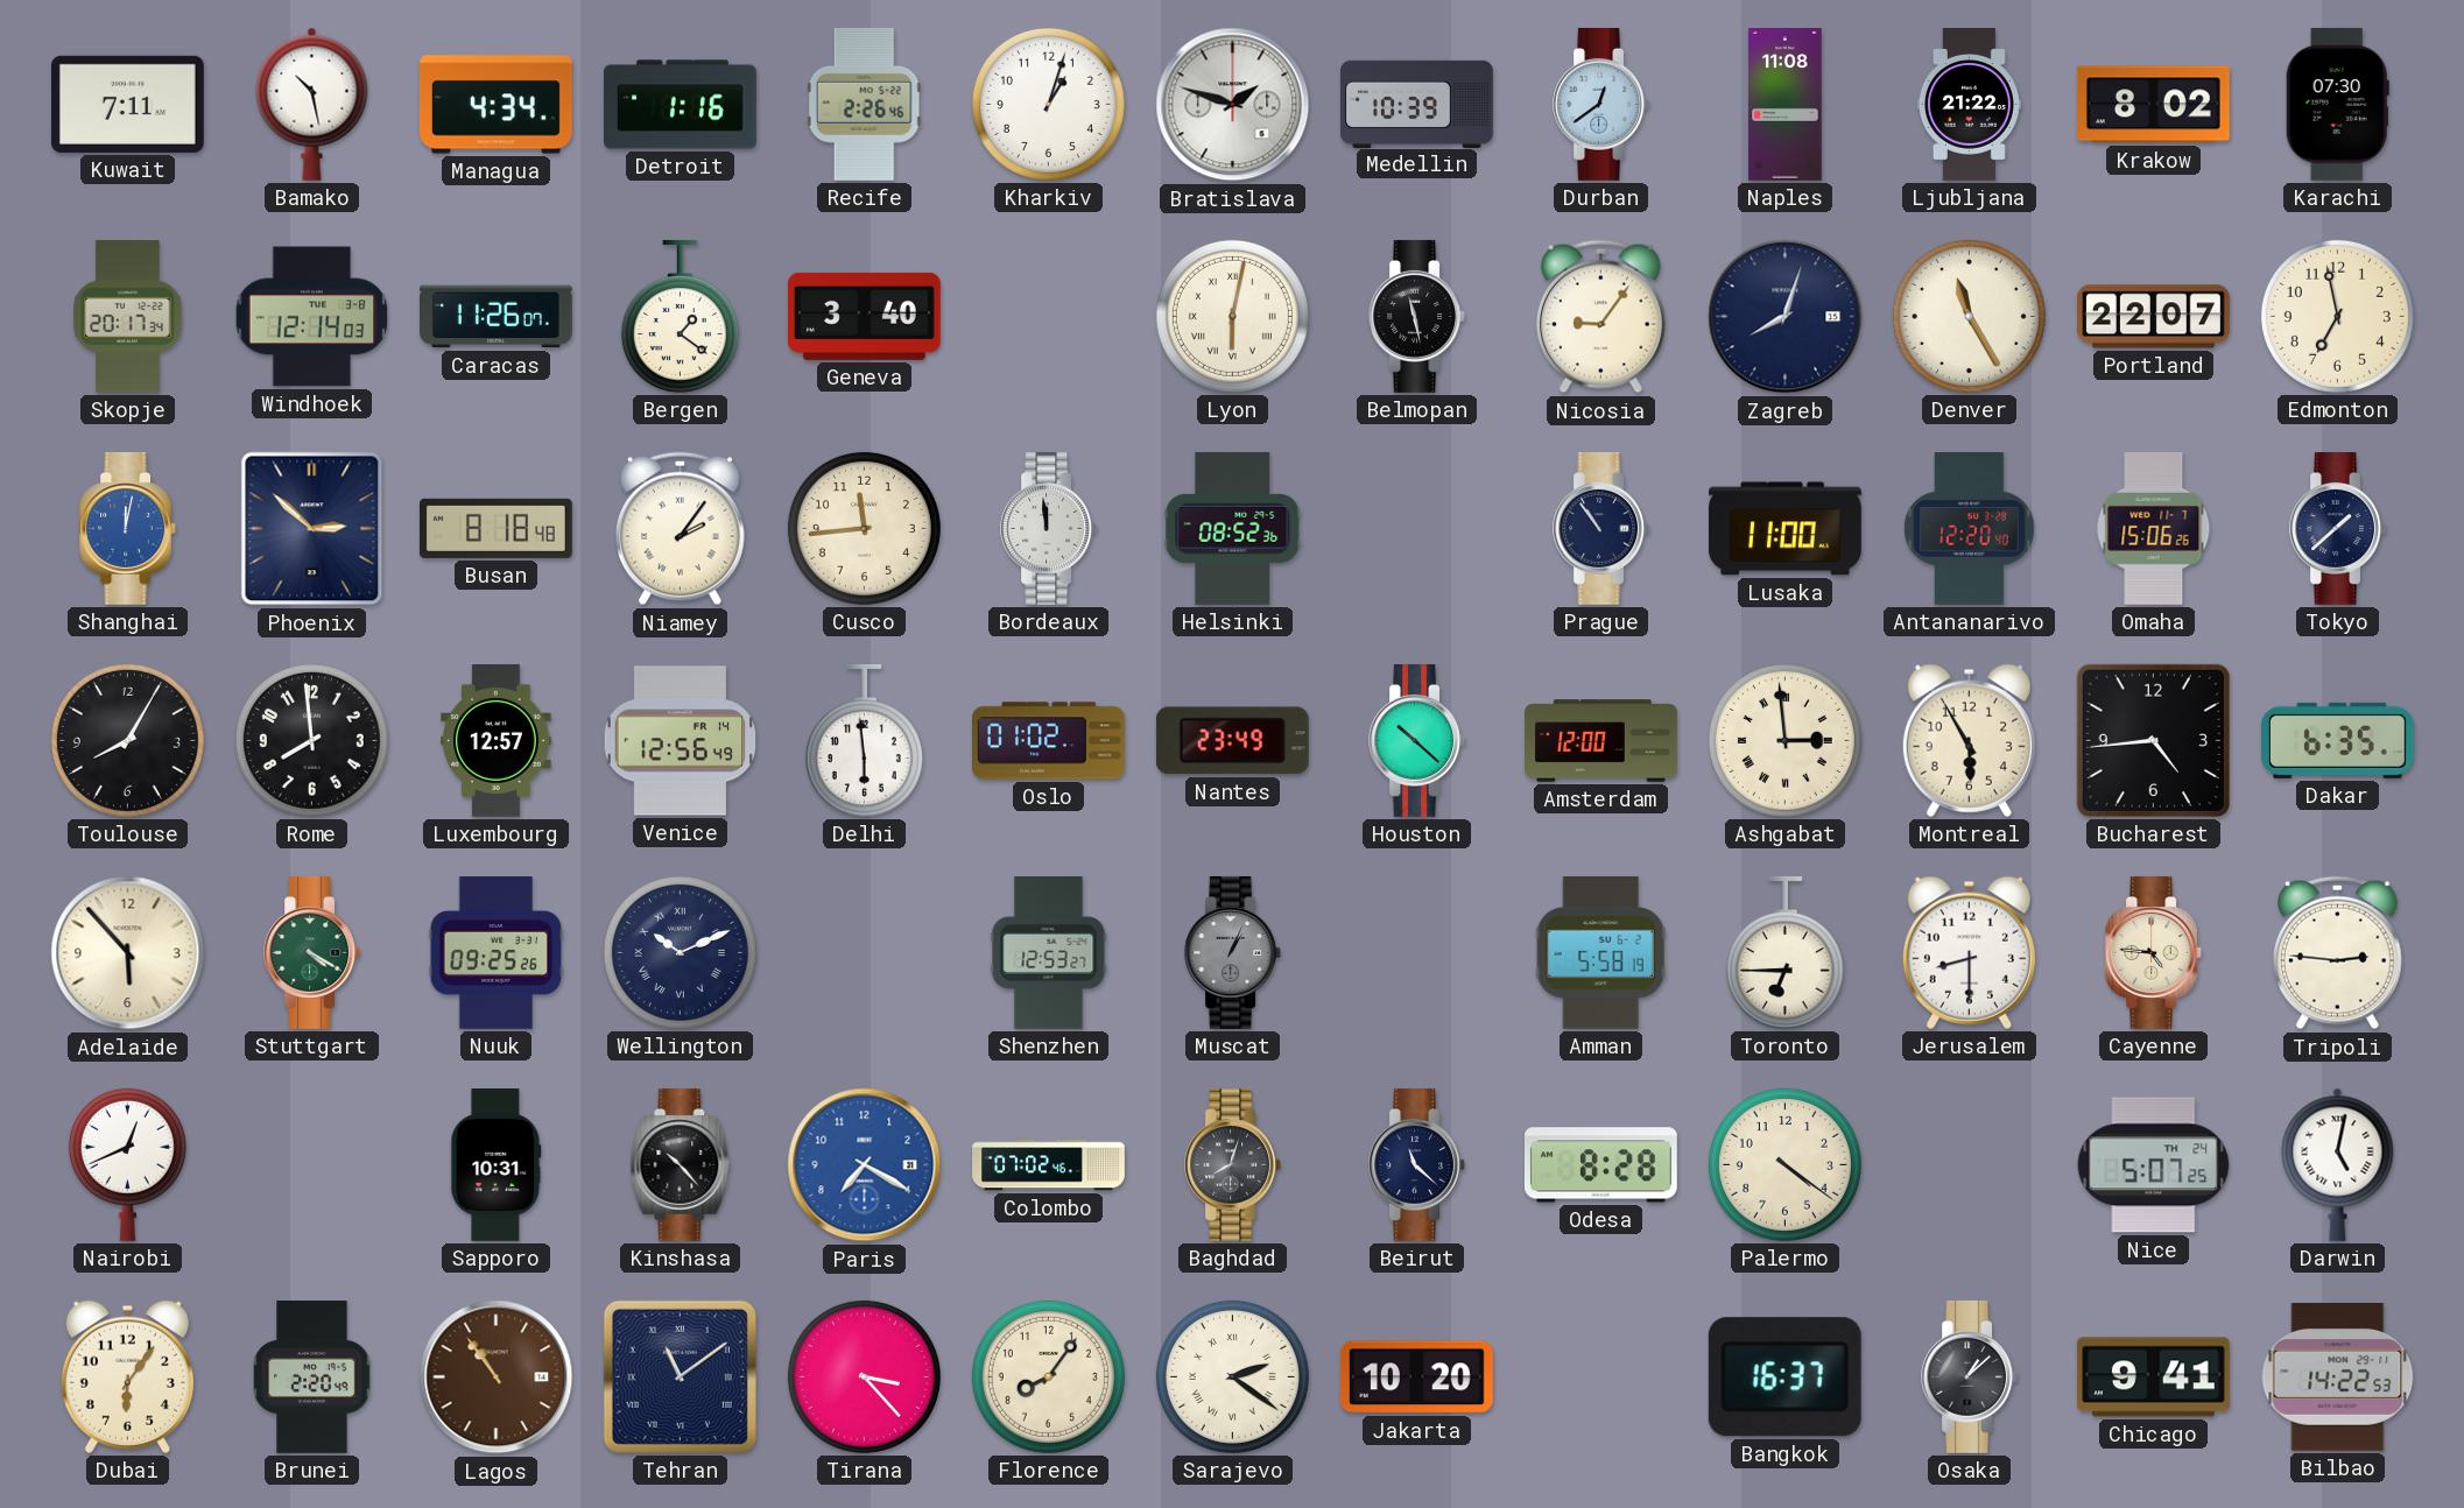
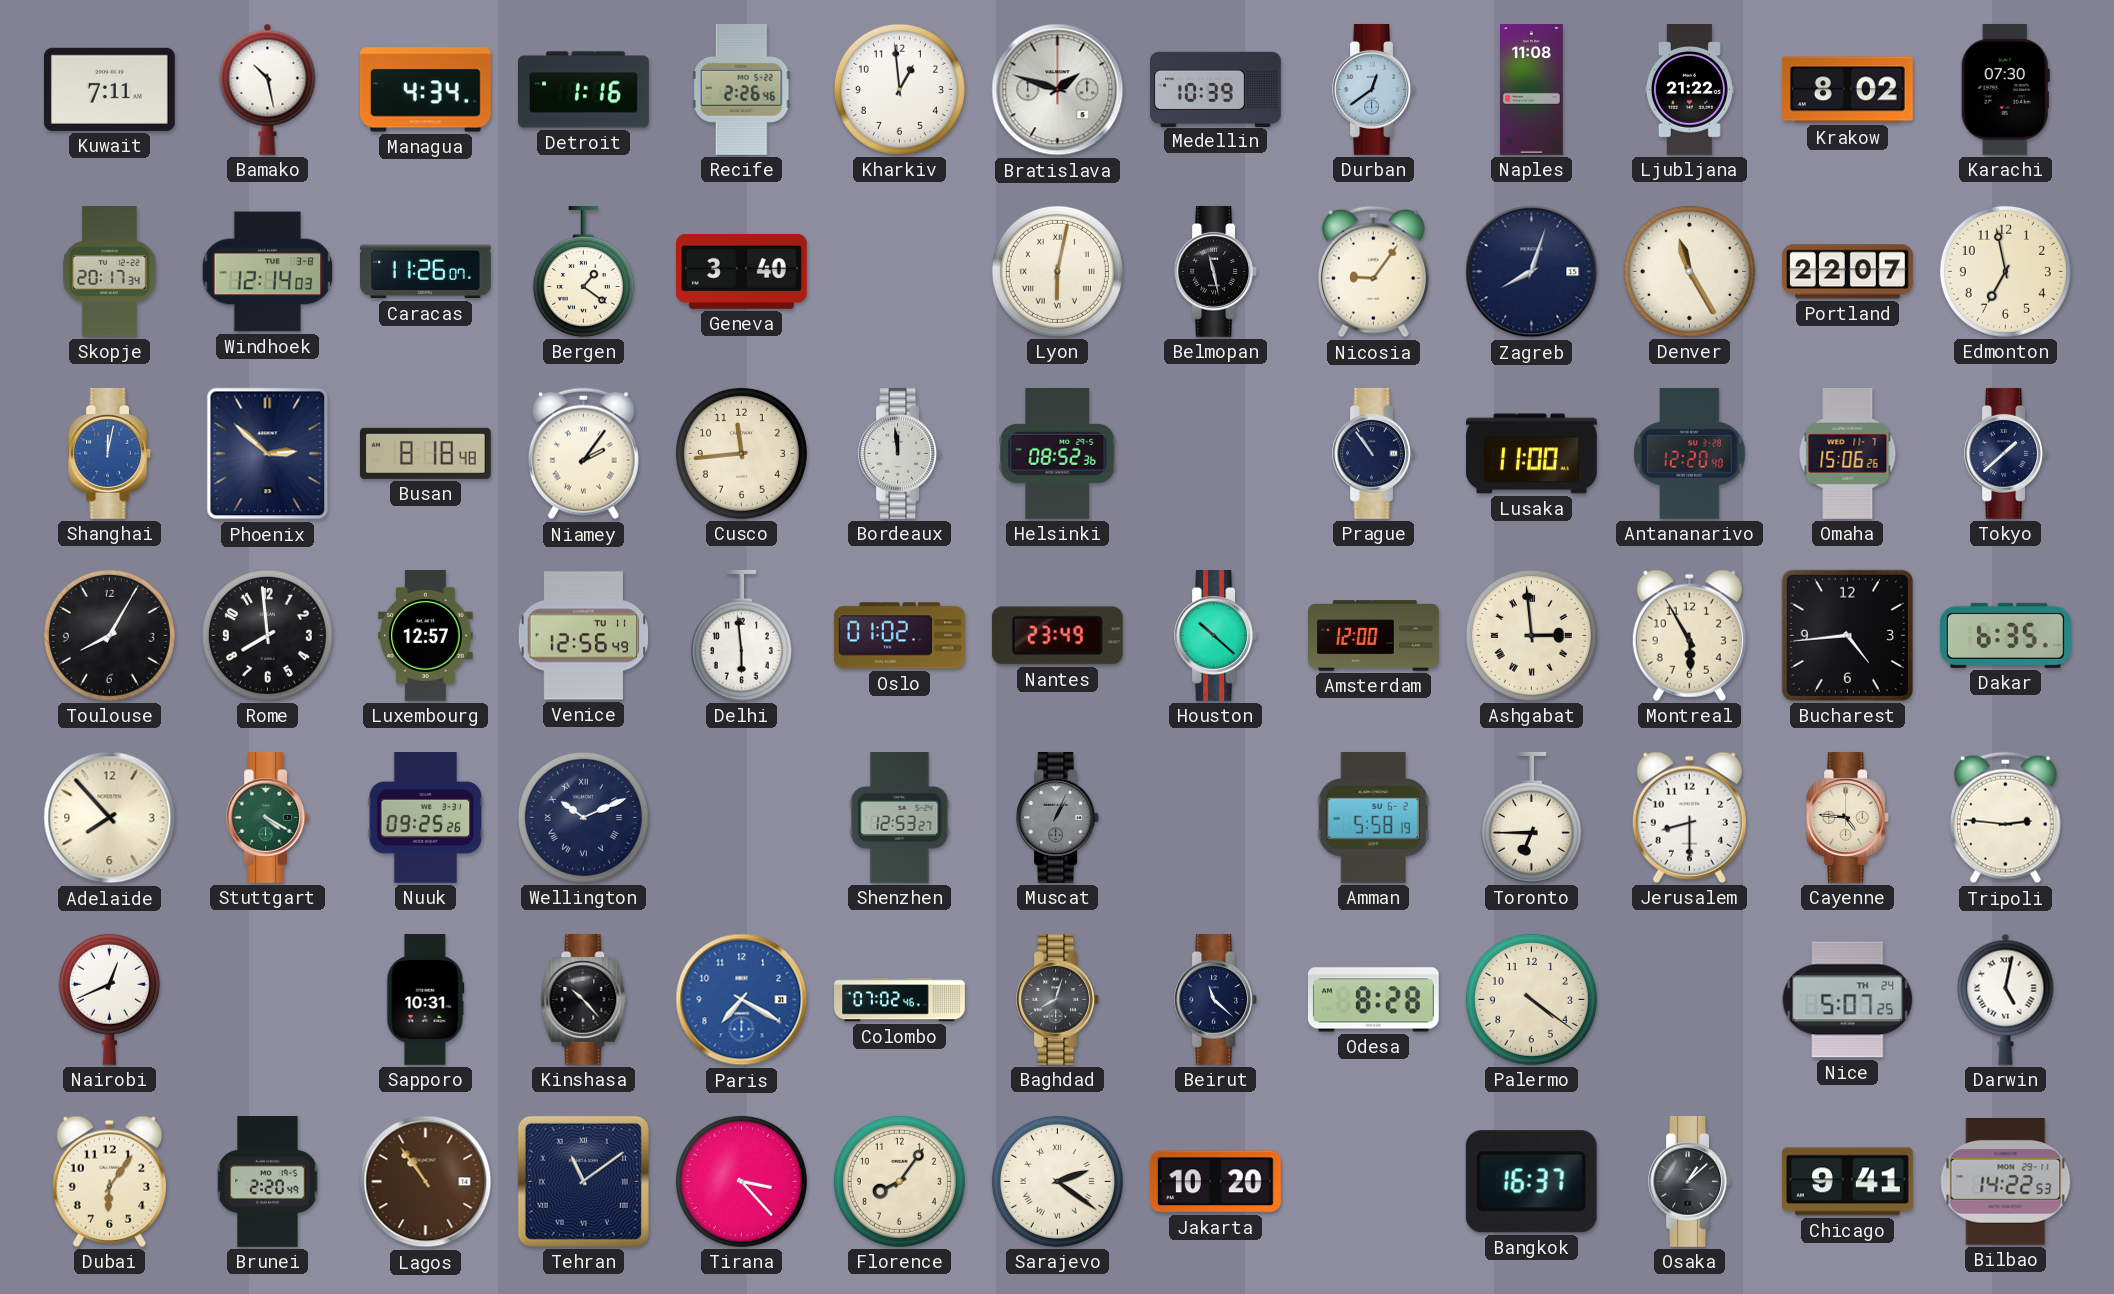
Kharkiv: 1:03 -> 12:59
Venice date: FR 14 -> TU 11
Adelaide: 5:53 -> 7:53
